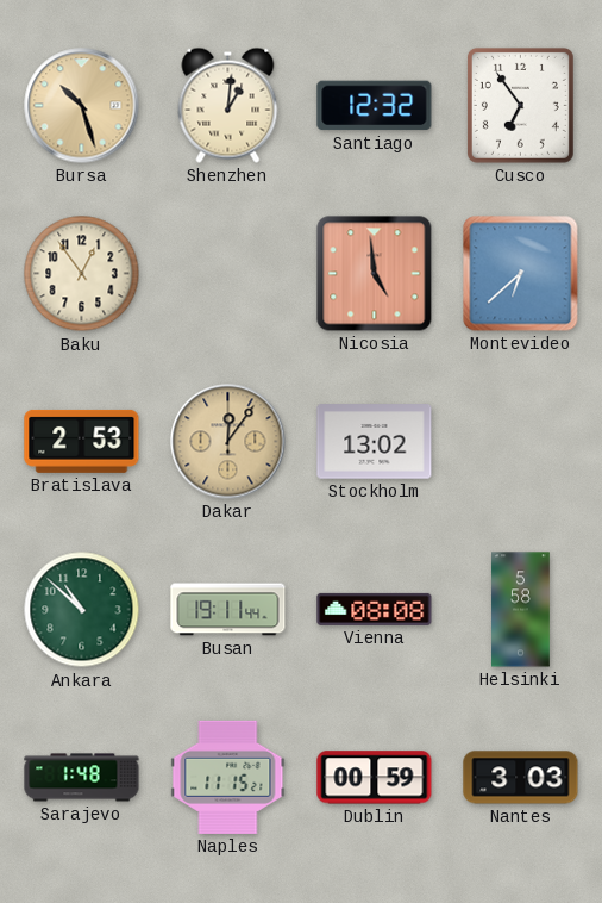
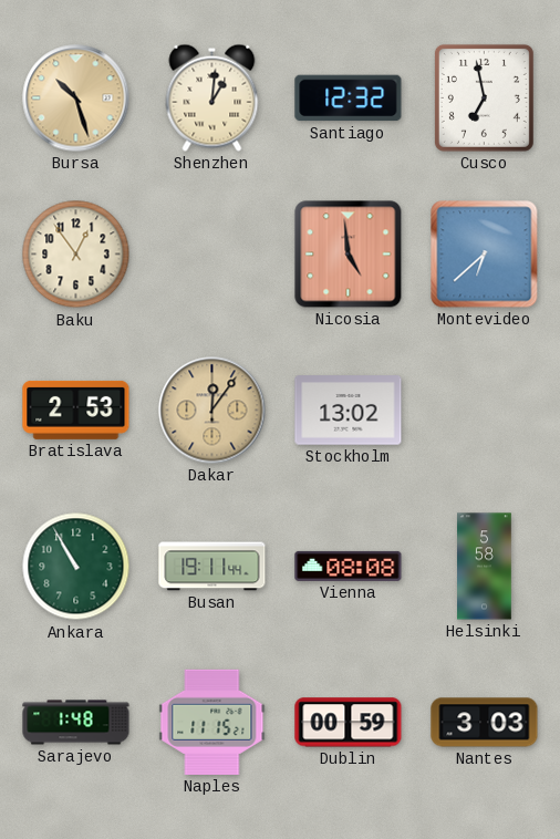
Cusco: 6:54 -> 6:58
Ankara: 10:52 -> 10:55
